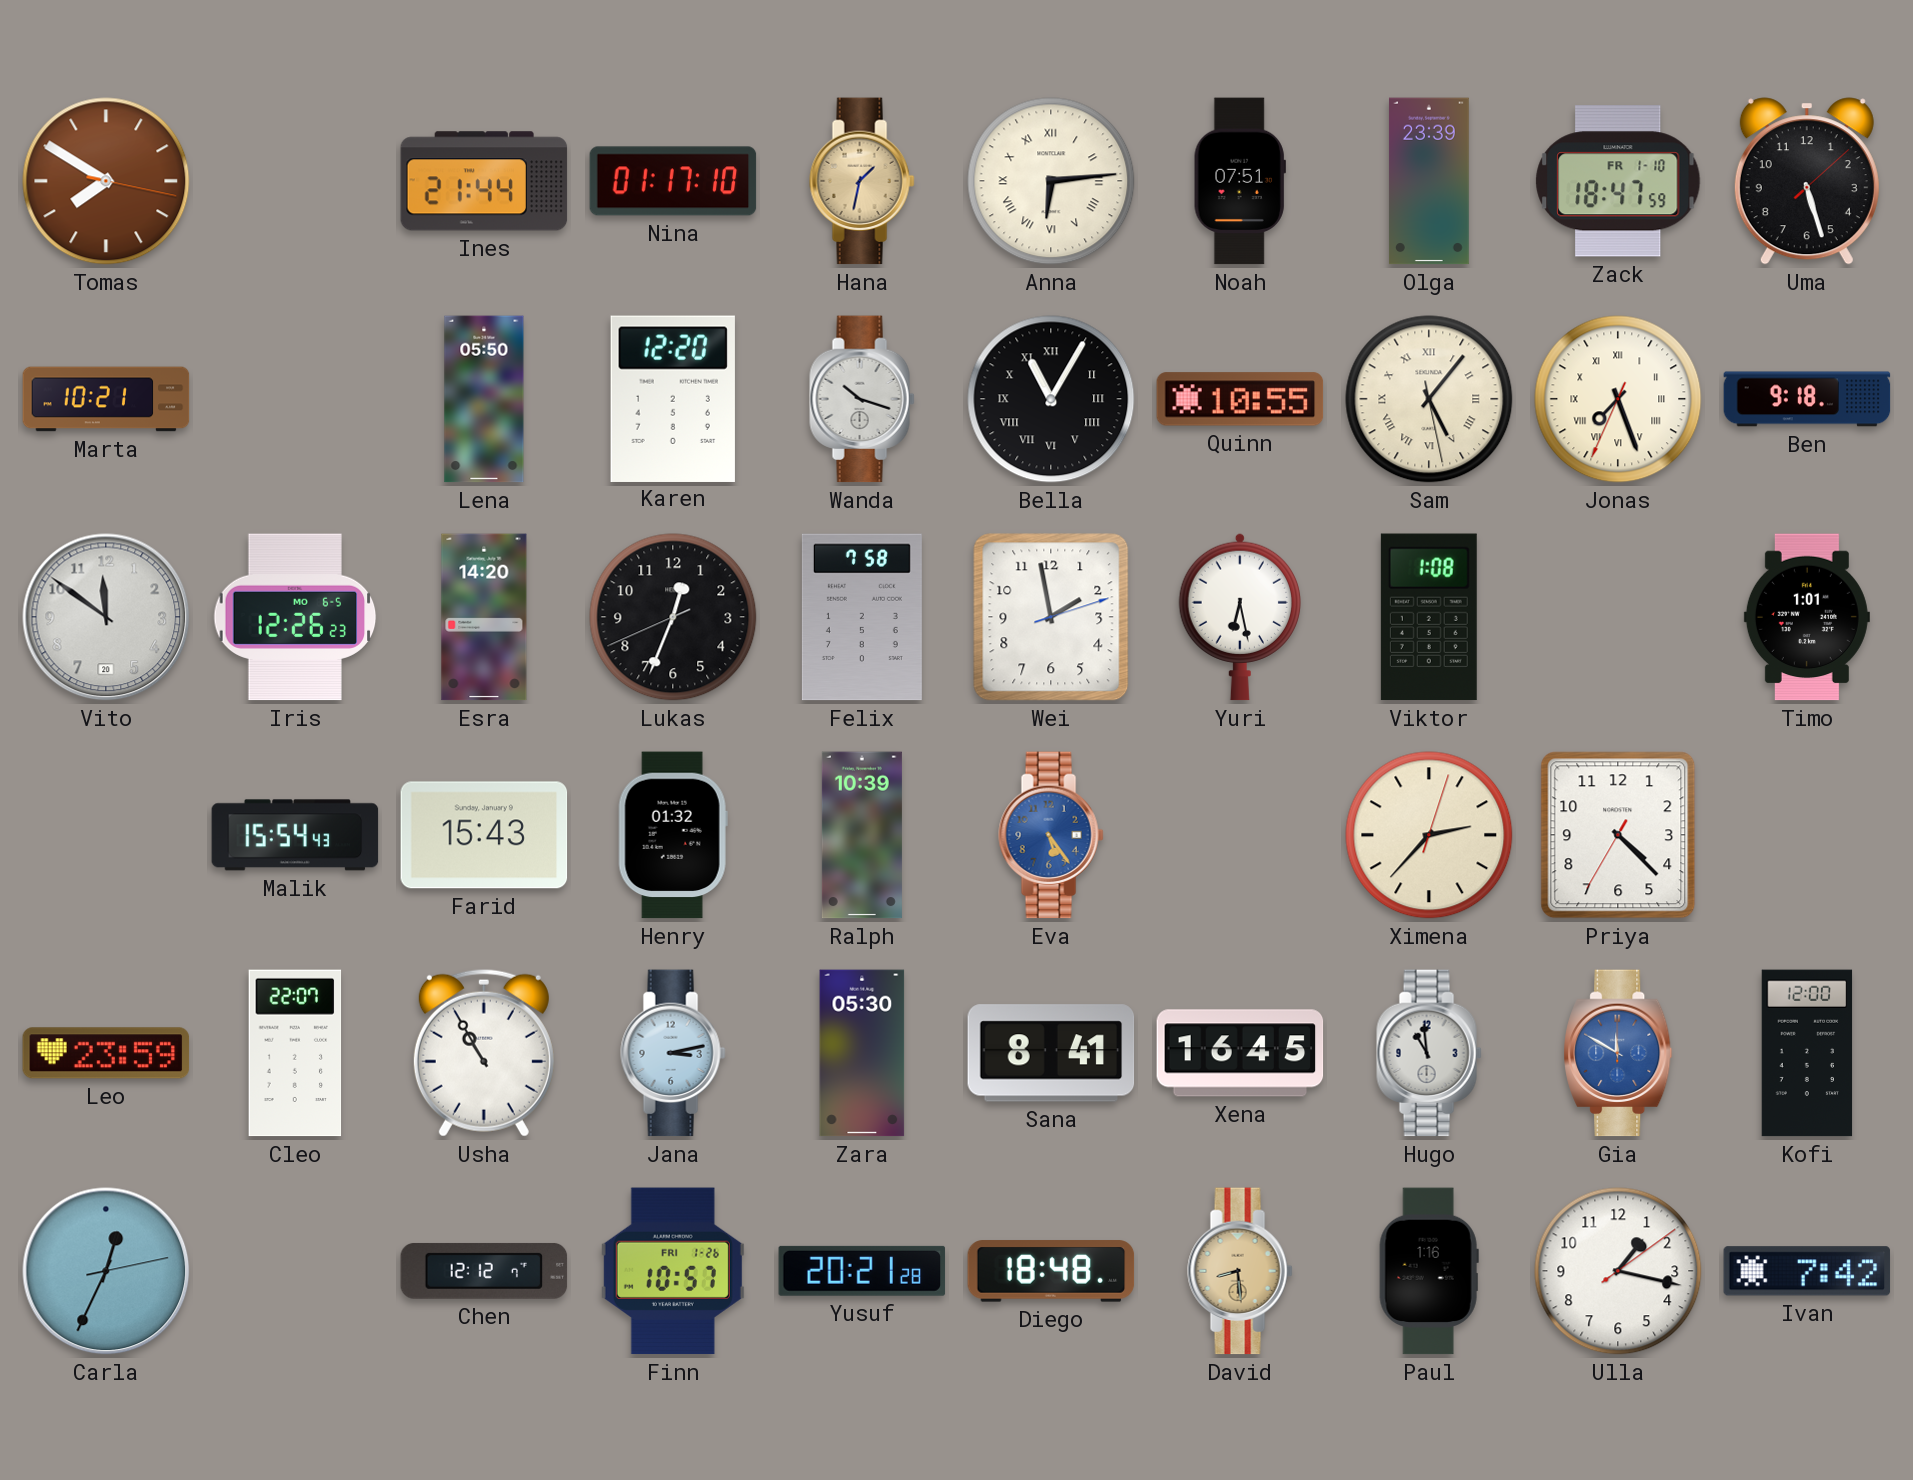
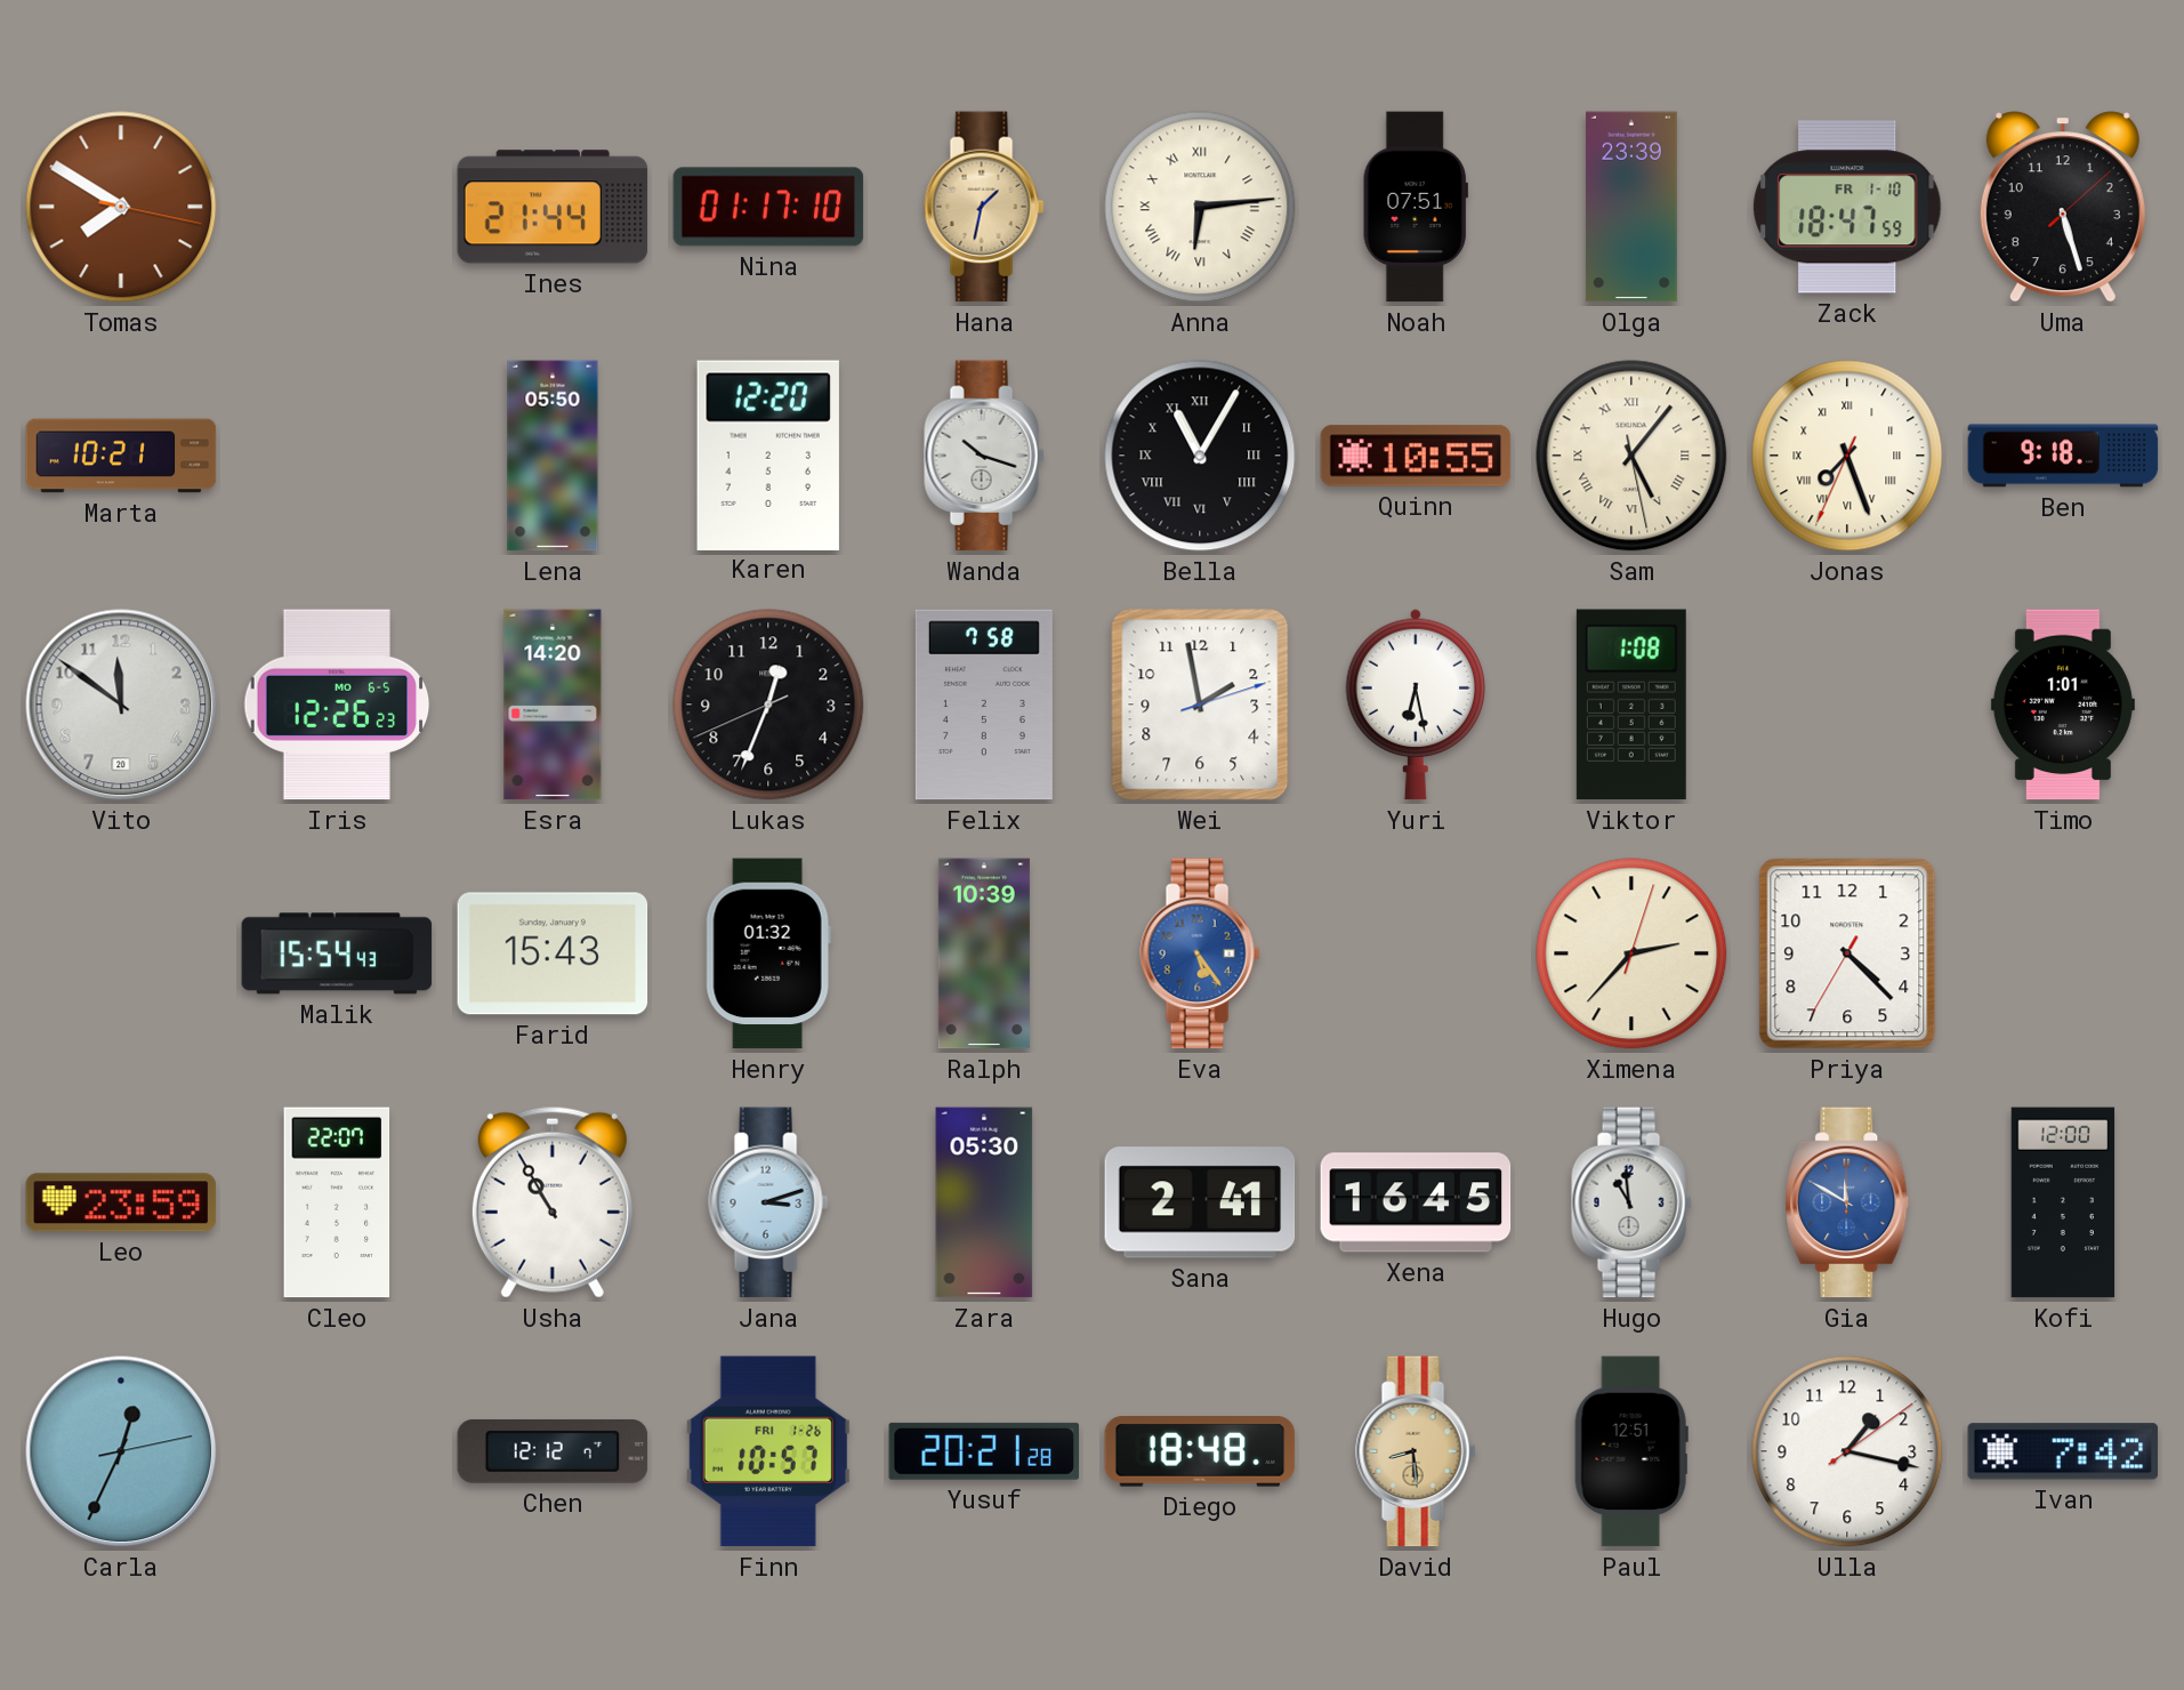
Jana: 3:13 -> 3:12
Sana: 8:41 -> 2:41
Paul: 1:16 -> 12:51
